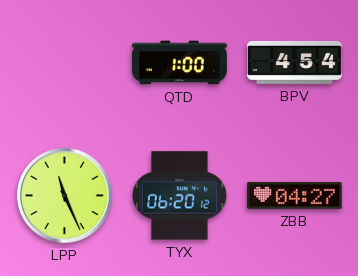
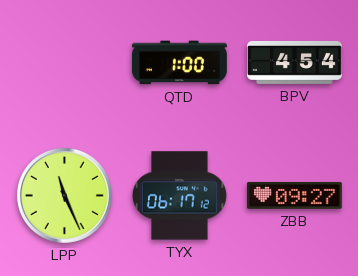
TYX: 06:20 -> 06:17
ZBB: 04:27 -> 09:27
